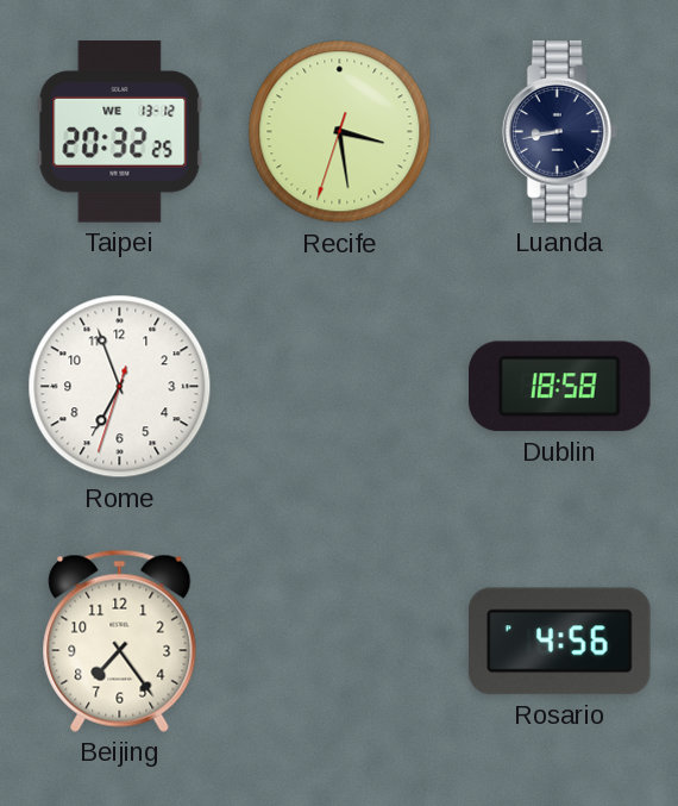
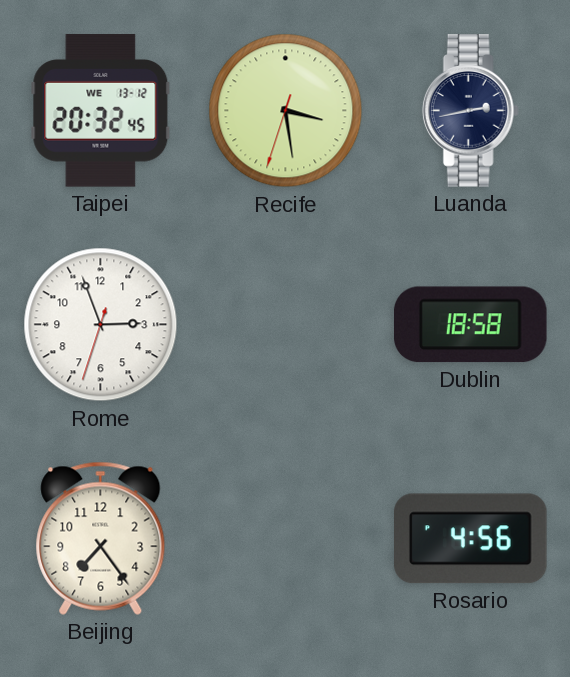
Taipei: 20:32:25 -> 20:32:45
Luanda: 8:43 -> 2:43
Rome: 6:56 -> 2:56
